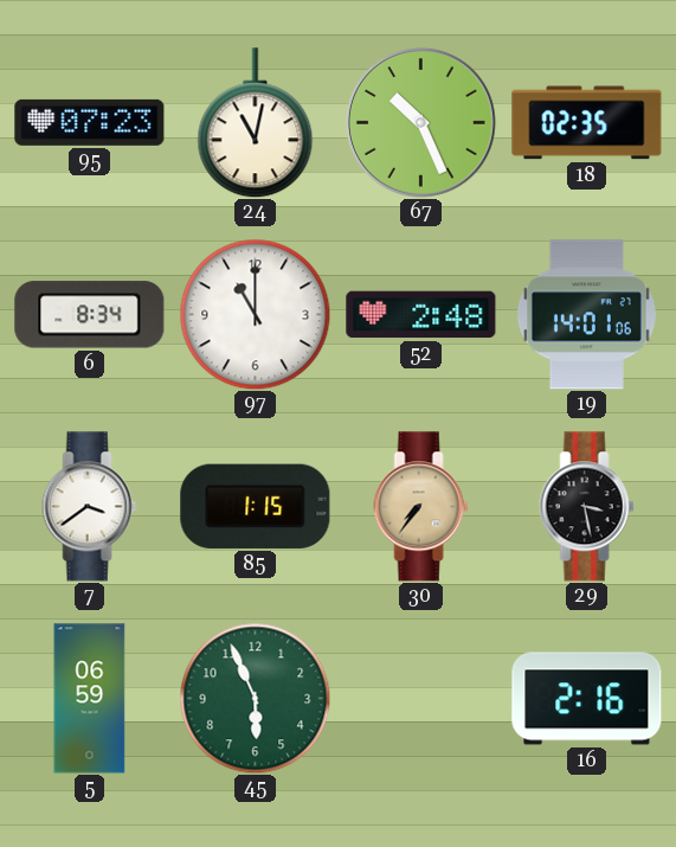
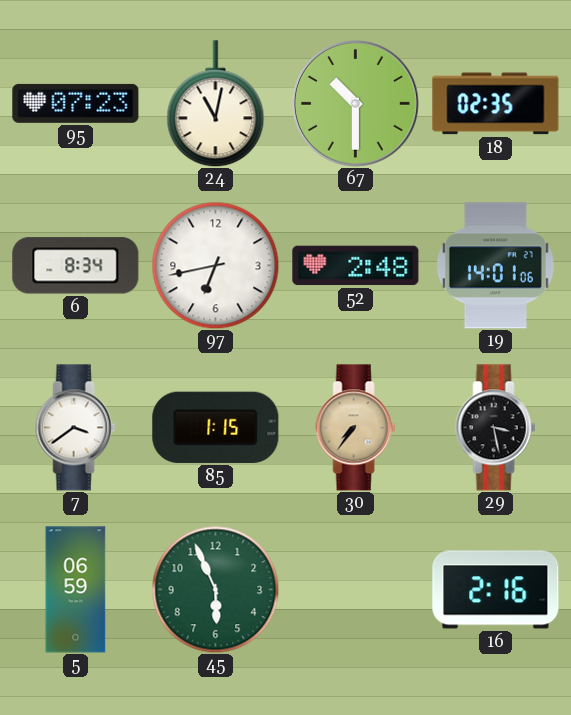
67: 10:26 -> 10:30
97: 11:00 -> 6:43
